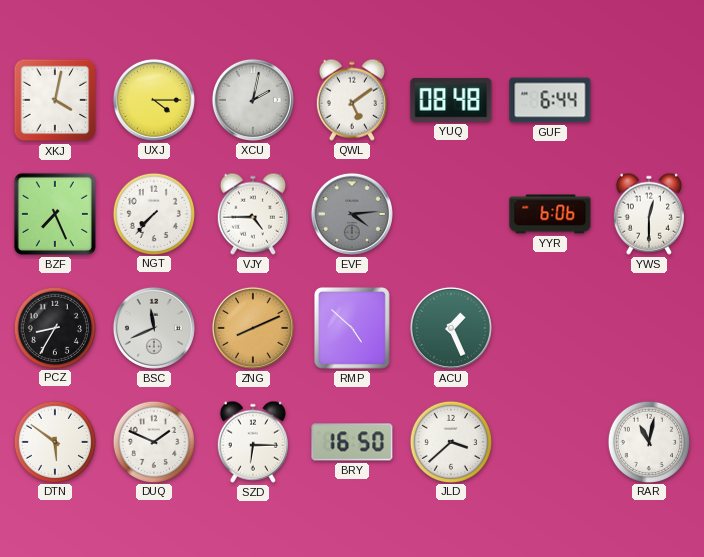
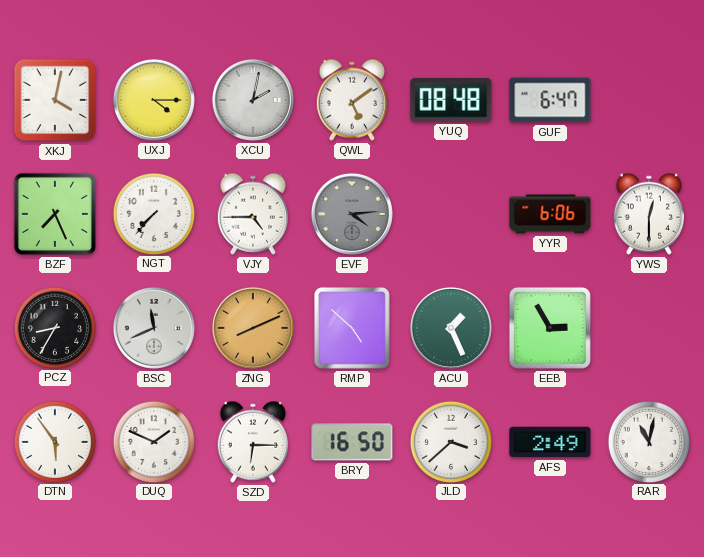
GUF: 6:44 -> 6:47
EEB: none -> 2:55
DTN: 5:51 -> 5:54
AFS: none -> 2:49
